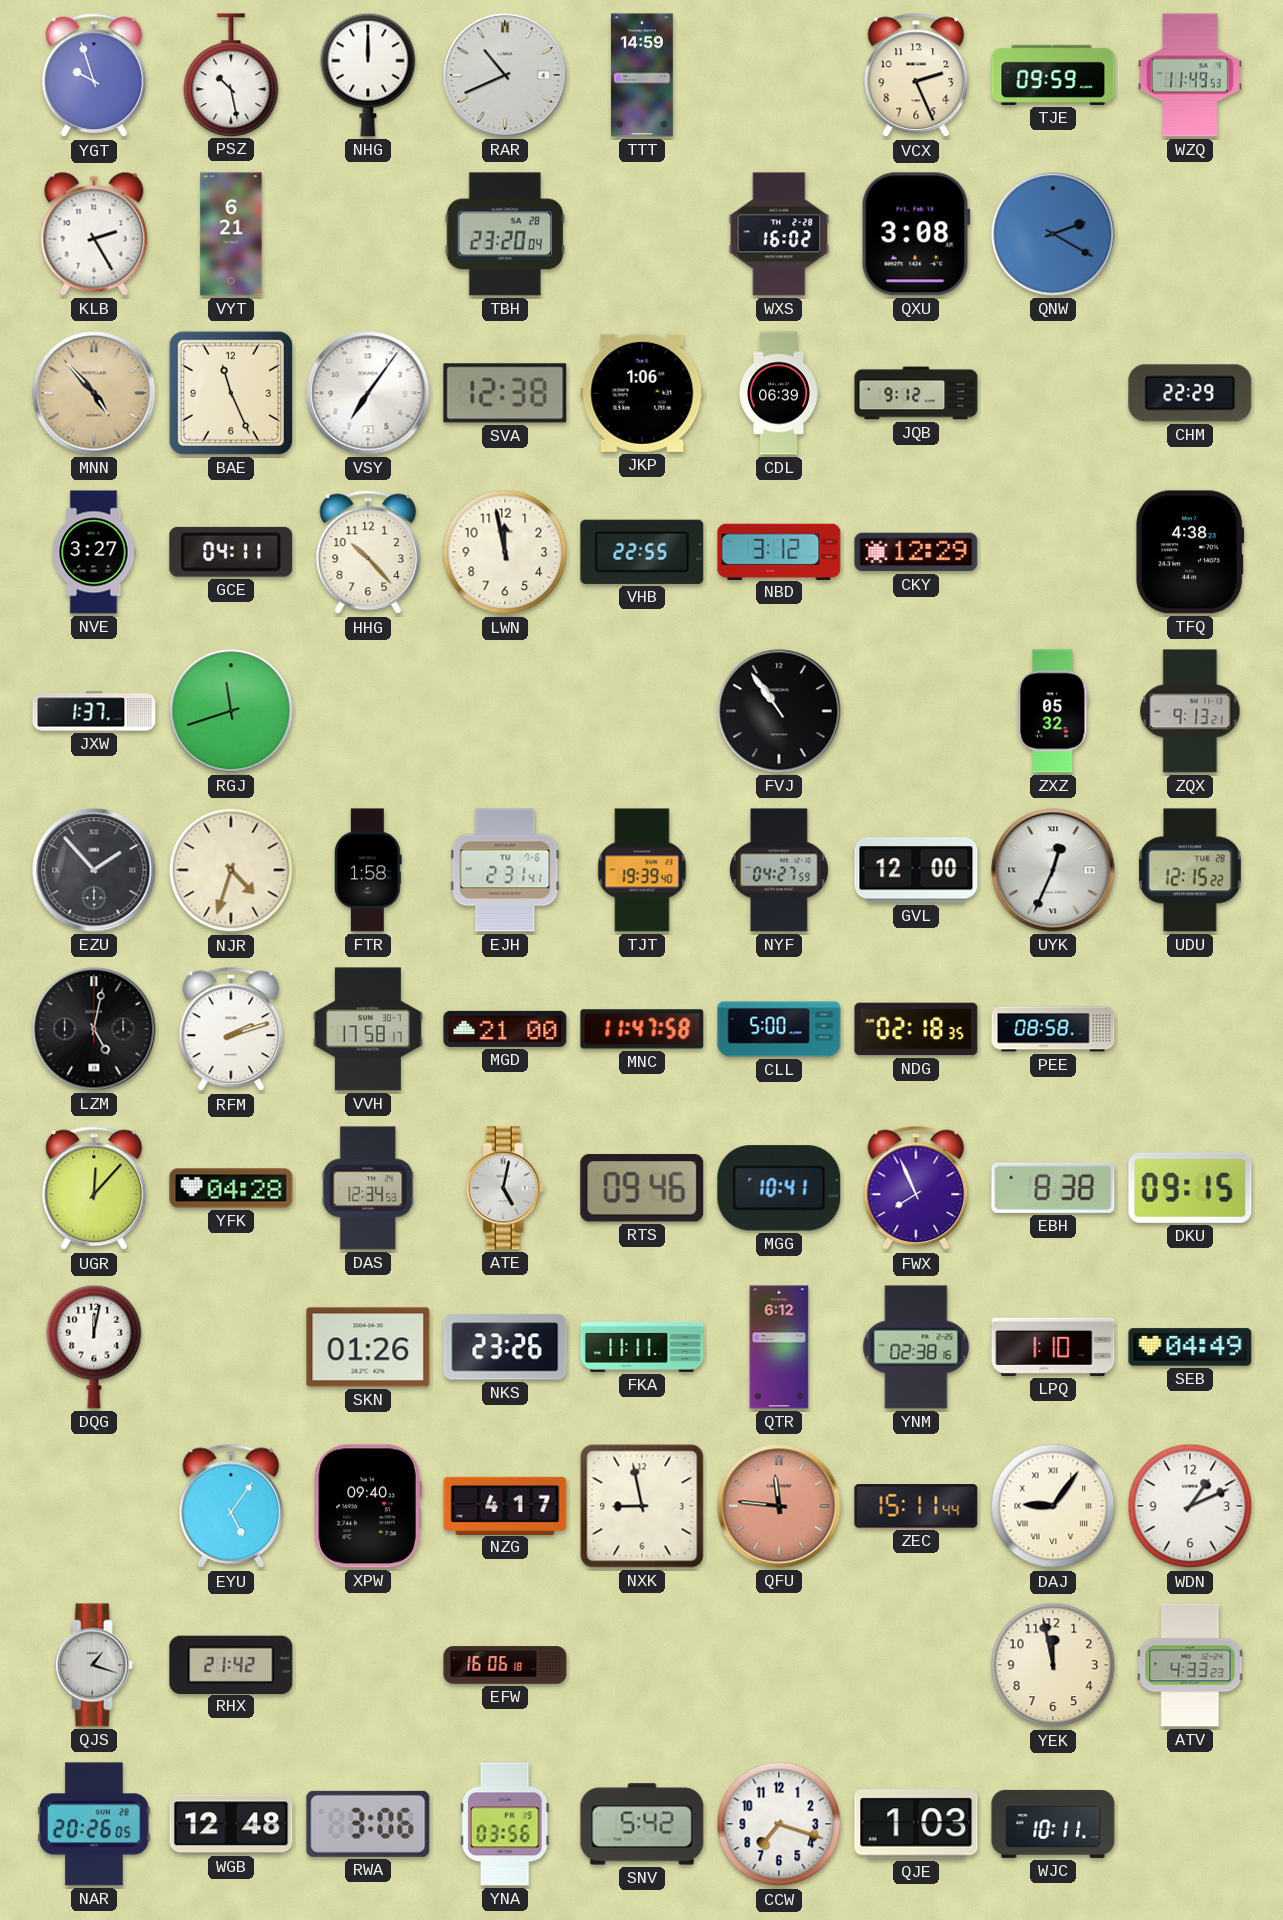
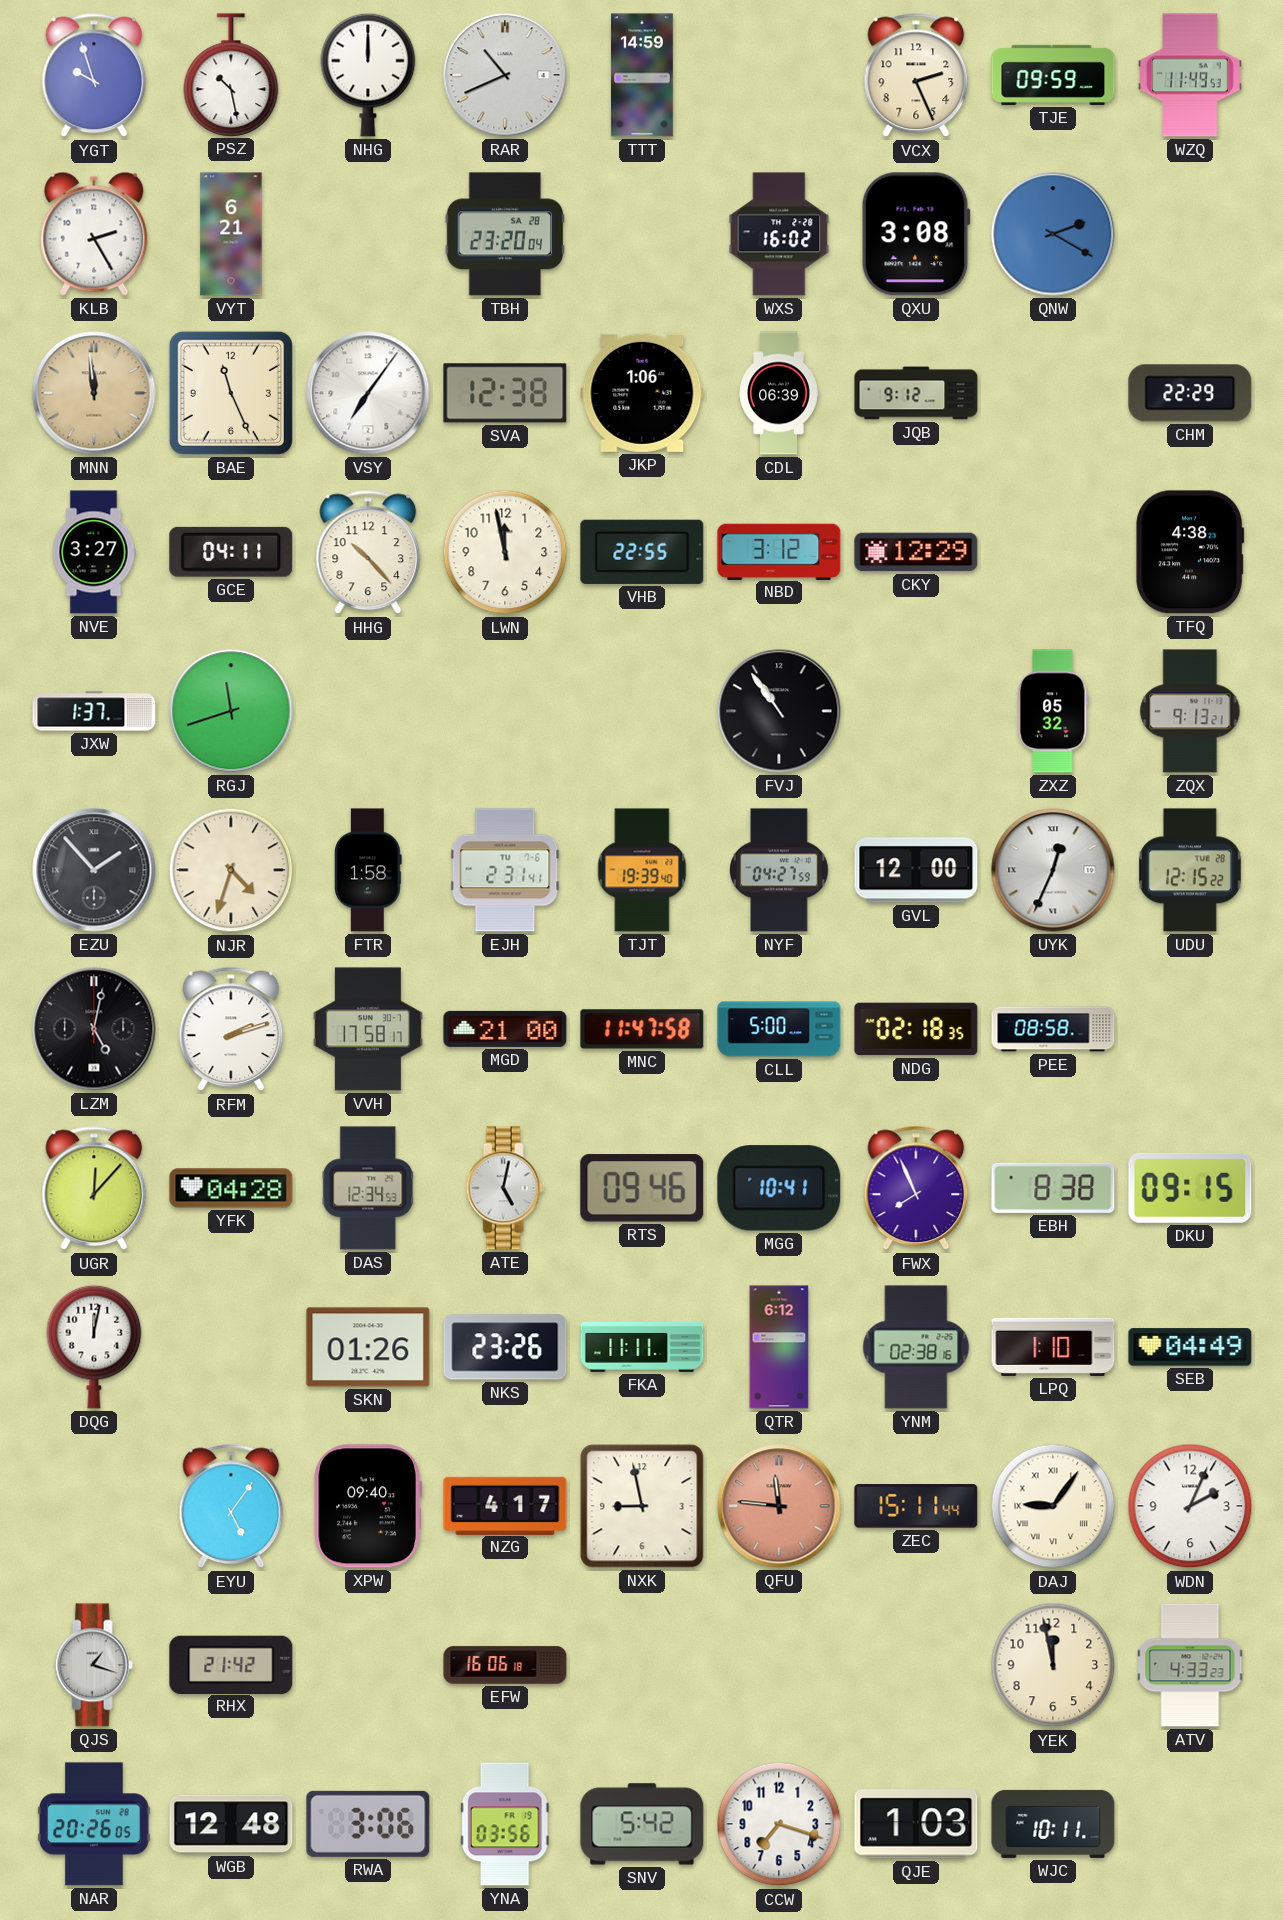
MNN: 4:53 -> 11:59
WDN: 1:11 -> 2:04
